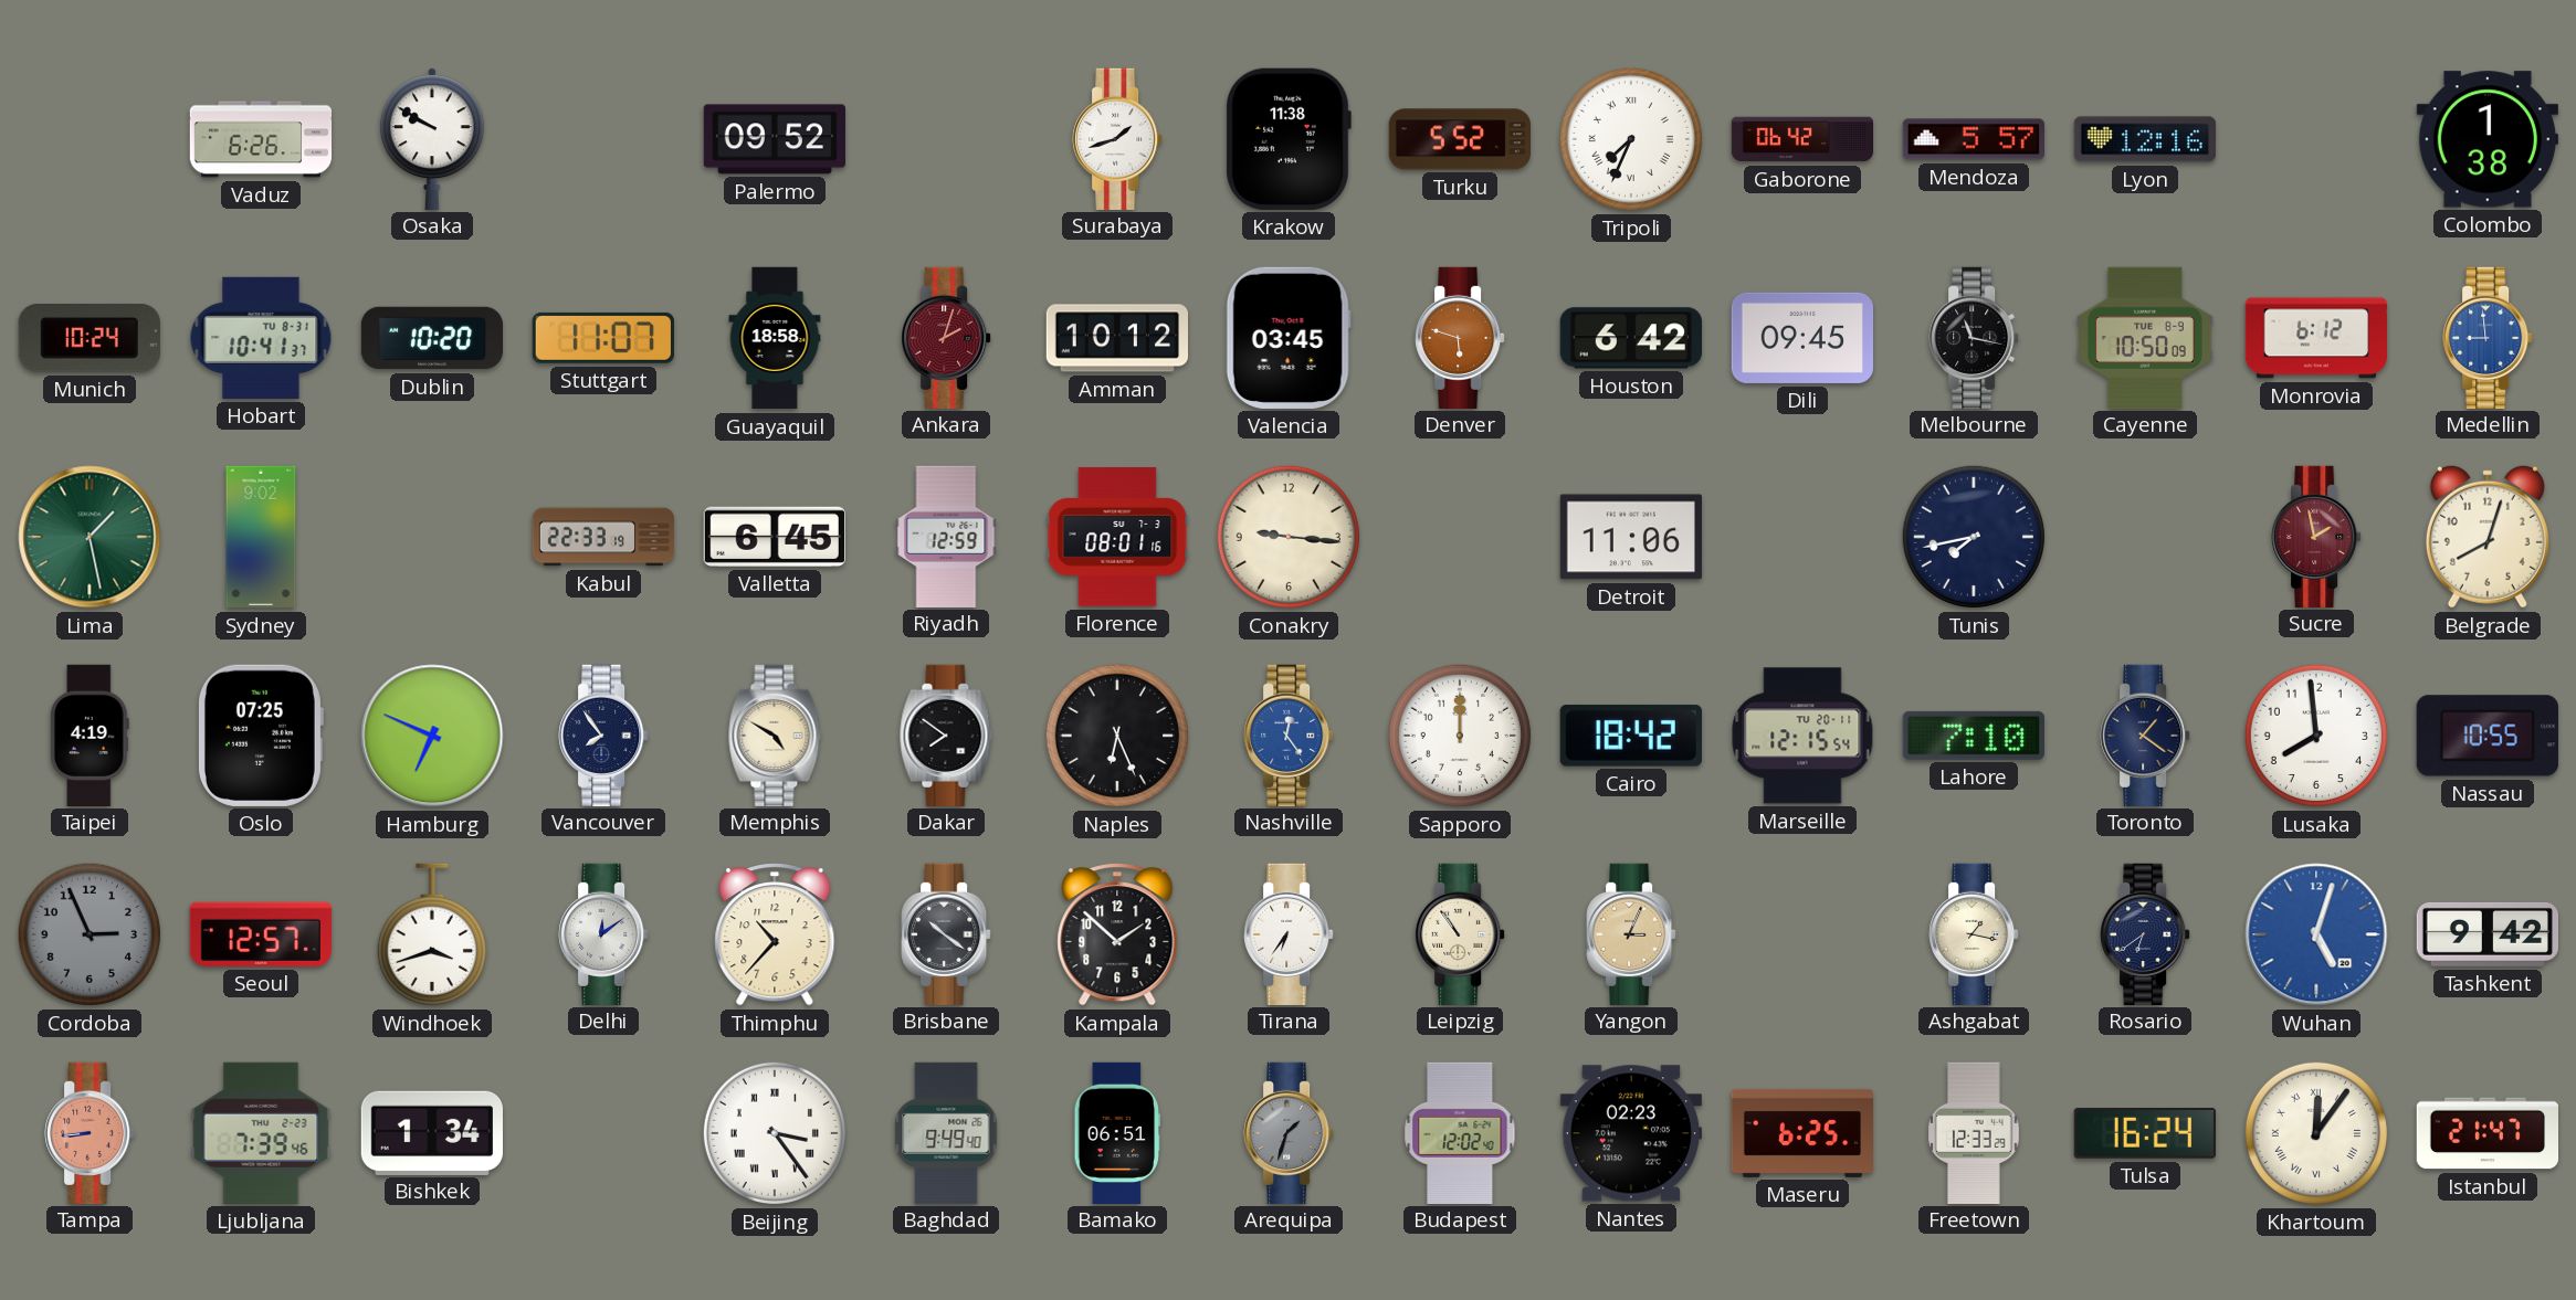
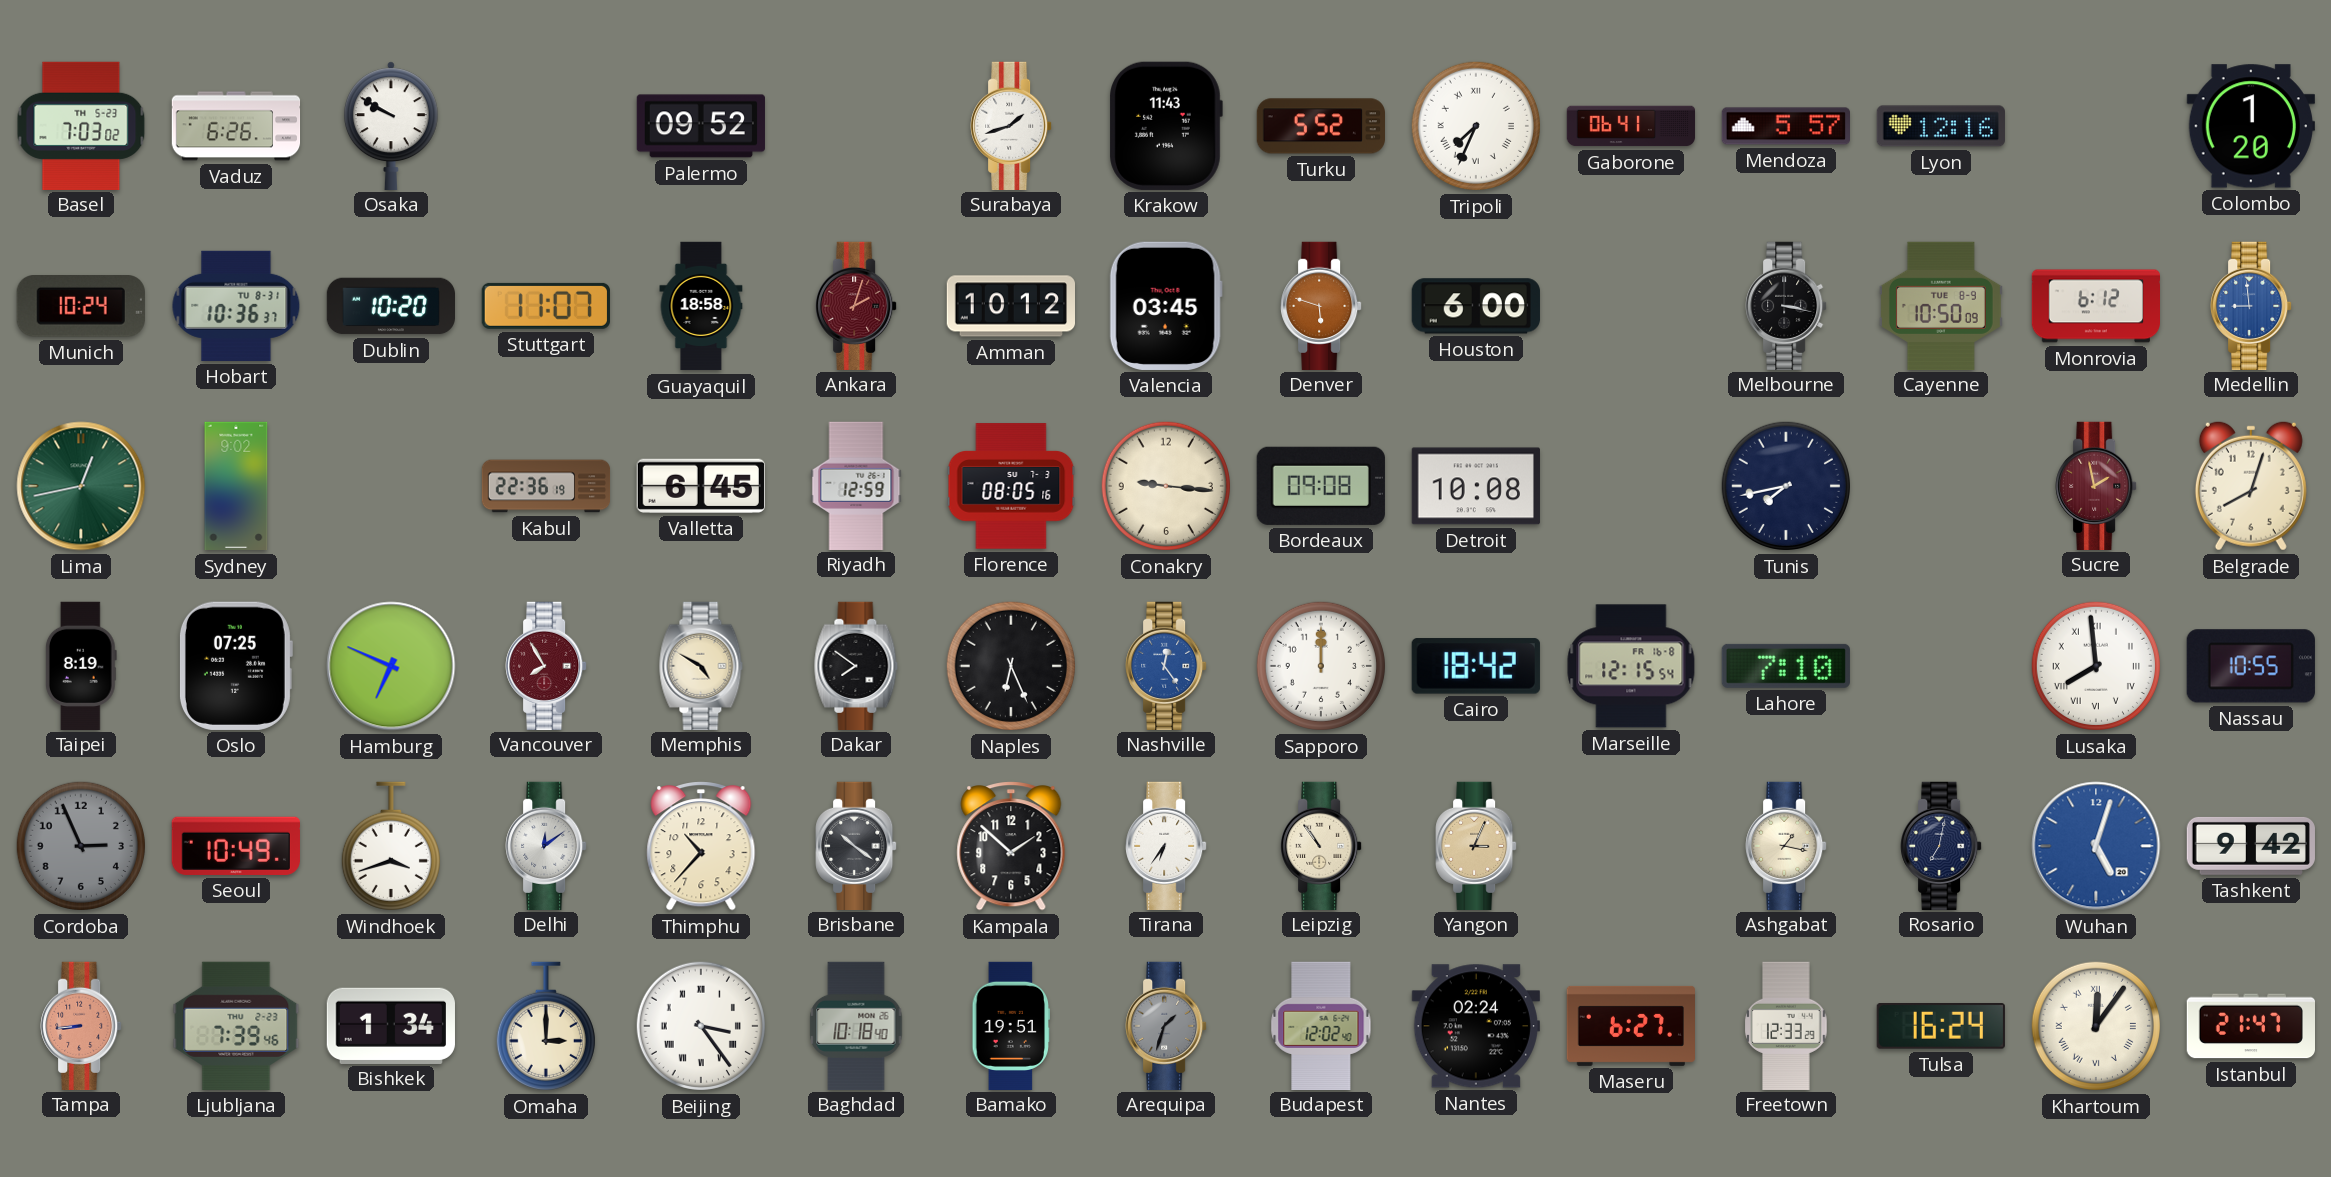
Basel: none -> 7:03
Krakow: 11:38 -> 11:43
Gaborone: 06:42 -> 06:41
Colombo: 1:38 -> 1:20
Hobart: 10:41 -> 10:36
Houston: 6:42 -> 6:00
Dili: 09:45 -> none
Melbourne: 11:17 -> 3:17
Lima: 1:28 -> 12:43
Kabul: 22:33 -> 22:36
Florence: 08:01 -> 08:05
Bordeaux: none -> 09:08
Detroit: 11:06 -> 10:08
Taipei: 4:19 -> 8:19
Vancouver: 7:54 -> 7:55
Vancouver dial: navy -> burgundy
Marseille date: TU 20-11 -> FR 16-8
Toronto: 1:21 -> none
Lusaka numerals: Arabic -> Roman
Seoul: 12:57 -> 10:49
Rosario: 6:39 -> 7:02
Omaha: none -> 3:00
Baghdad: 9:49 -> 10:18
Bamako: 06:51 -> 19:51
Nantes: 02:23 -> 02:24
Maseru: 6:25 -> 6:27
